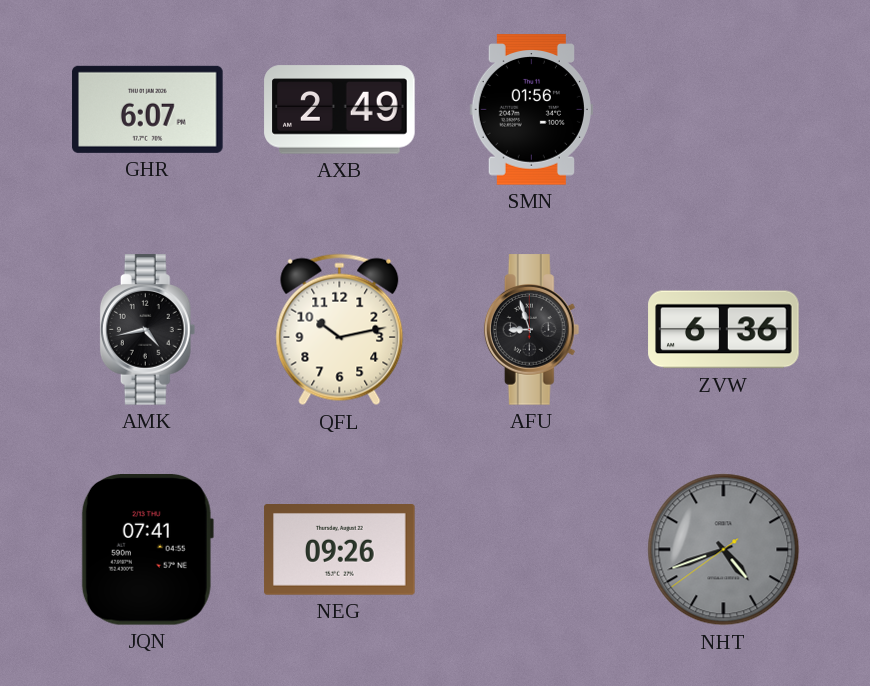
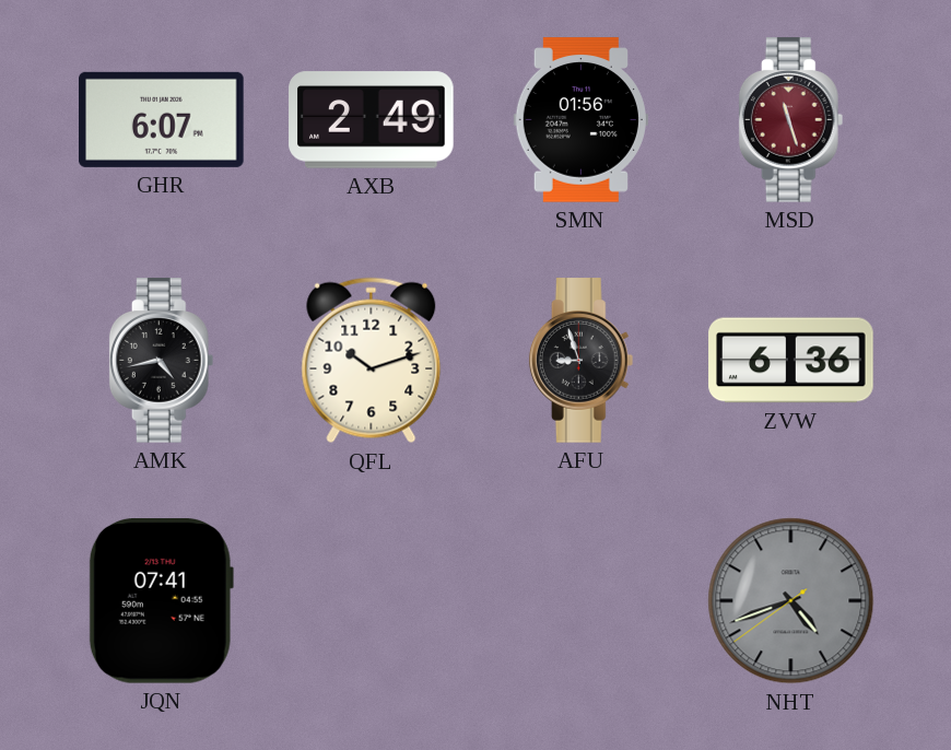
MSD: none -> 11:27
QFL: 10:13 -> 10:12
NEG: 09:26 -> none
